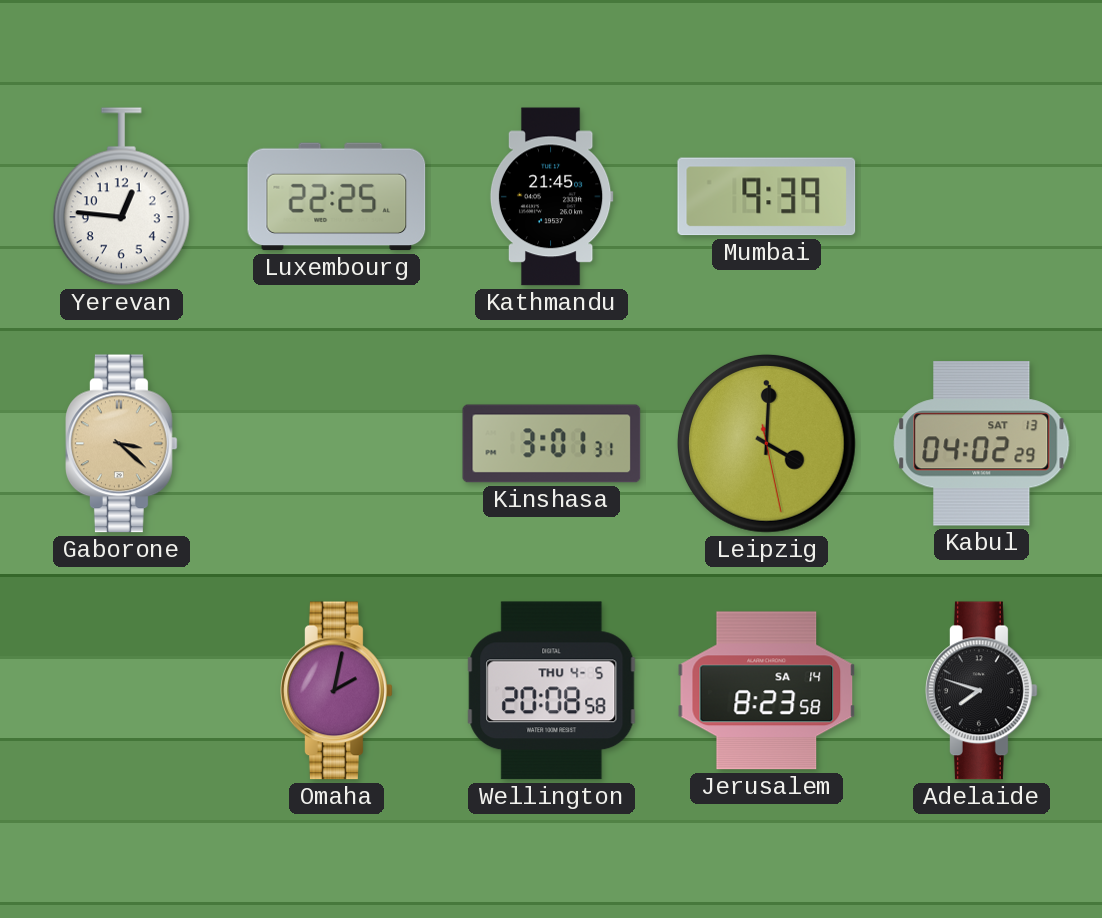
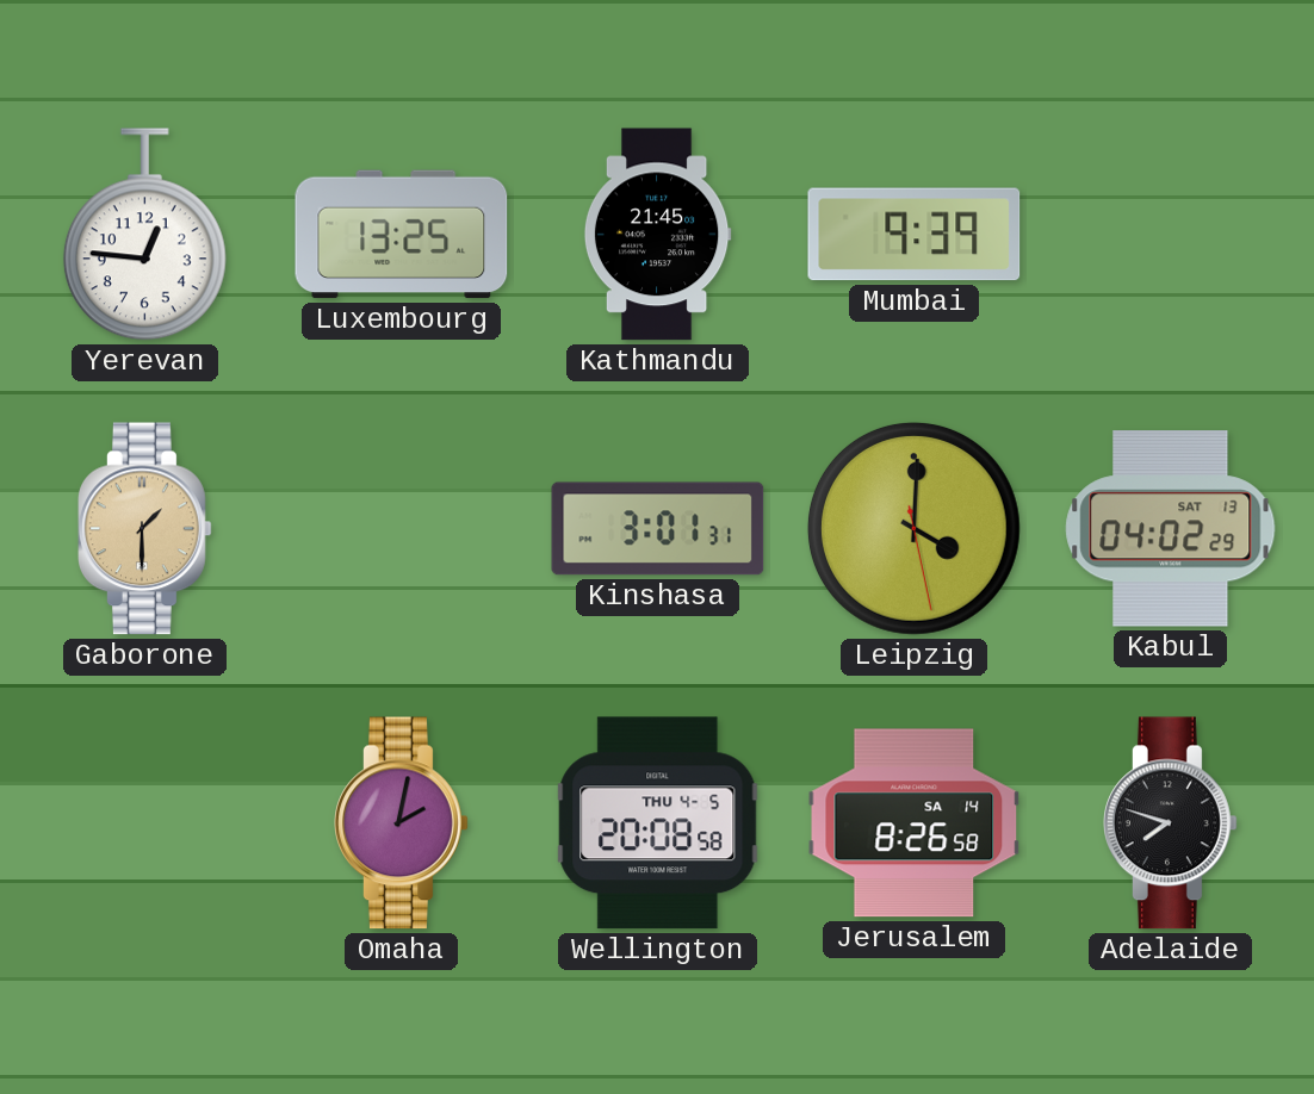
Luxembourg: 22:25 -> 13:25
Gaborone: 3:22 -> 1:30
Jerusalem: 8:23 -> 8:26
